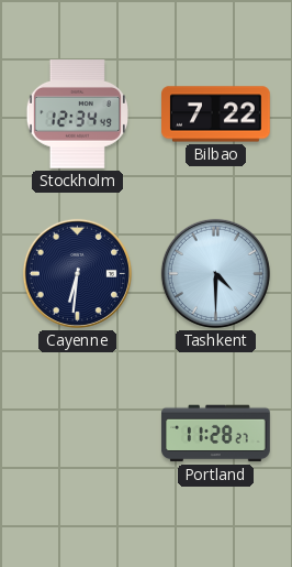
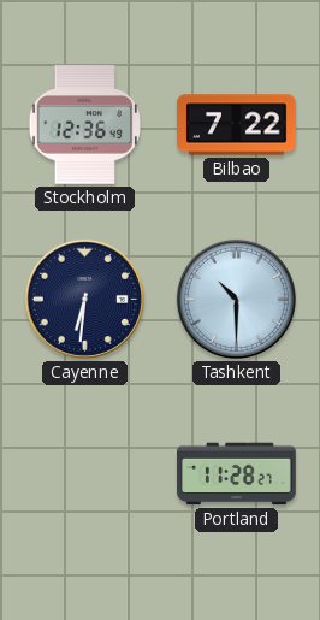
Stockholm: 12:34 -> 12:36
Tashkent: 4:30 -> 10:30
